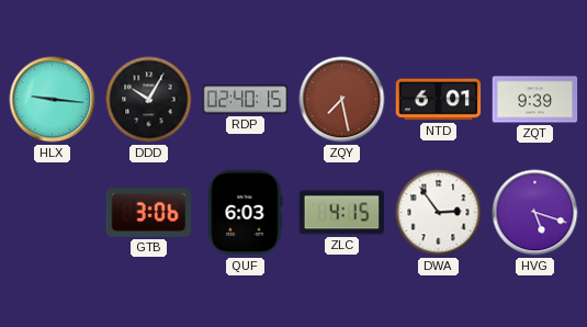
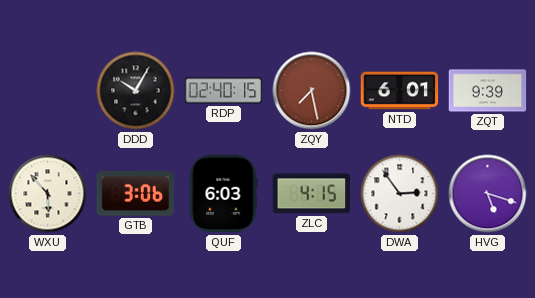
HLX: 9:16 -> none
WXU: none -> 5:53
